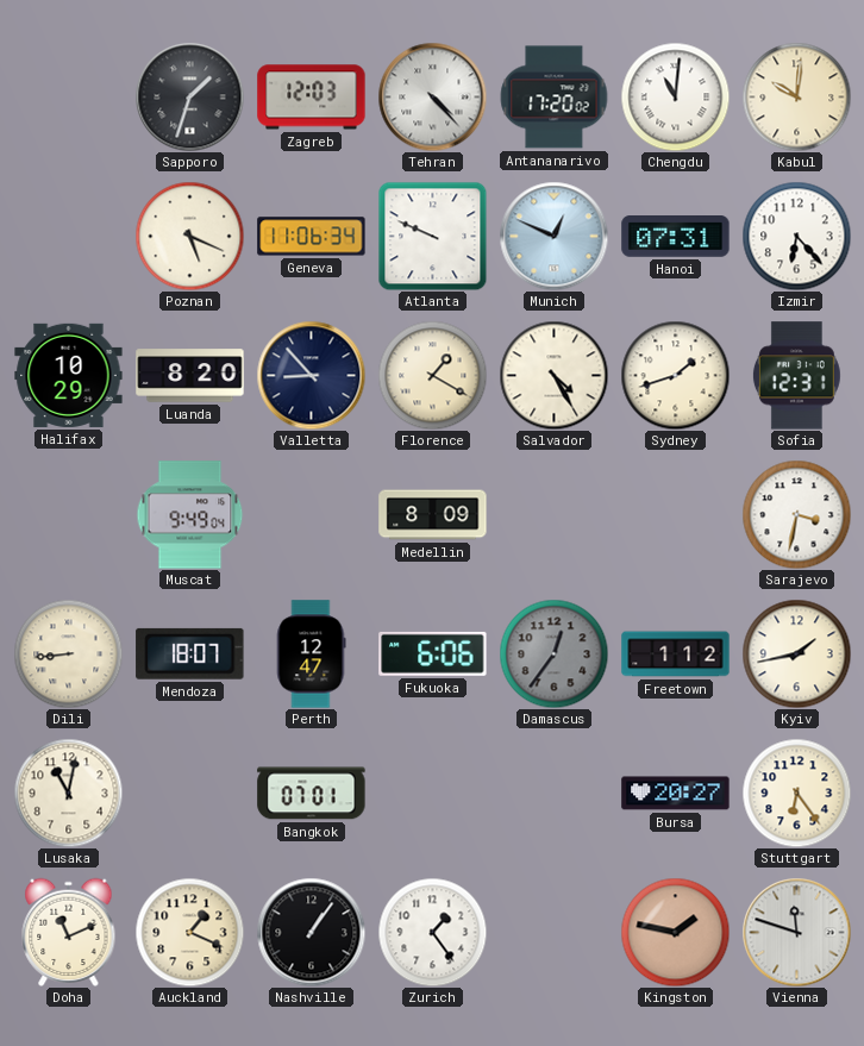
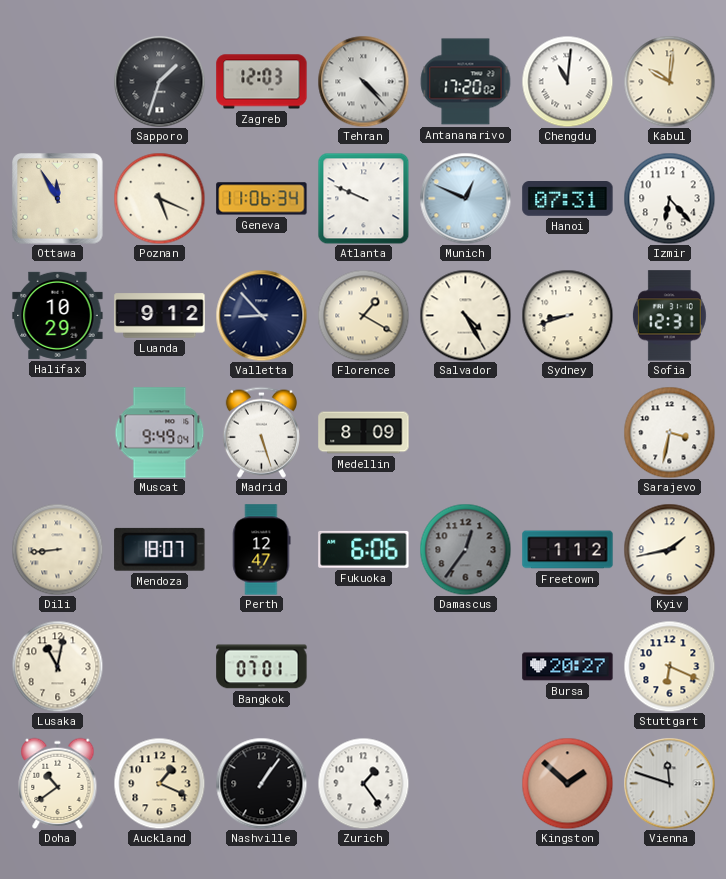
Ottawa: none -> 11:55
Luanda: 8:20 -> 9:12
Sydney: 1:42 -> 8:42
Madrid: none -> 5:27
Stuttgart: 6:24 -> 6:19
Doha: 11:11 -> 10:39
Kingston: 1:47 -> 1:52
